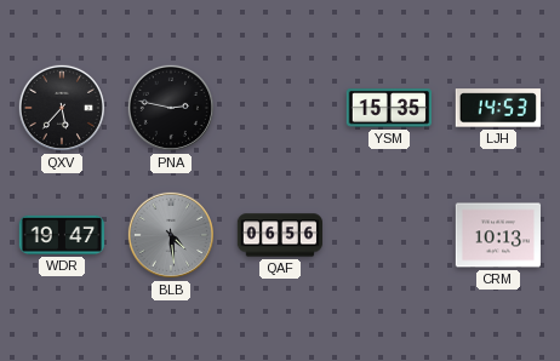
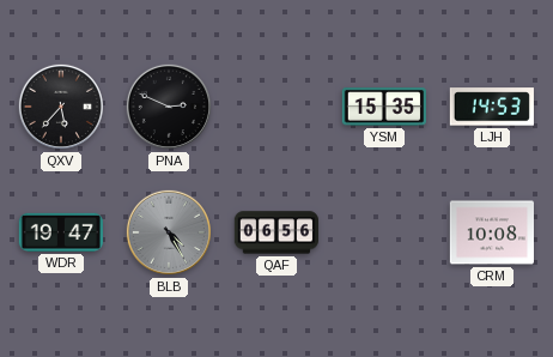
PNA: 2:47 -> 2:49
BLB: 4:29 -> 4:25
CRM: 10:13 -> 10:08
